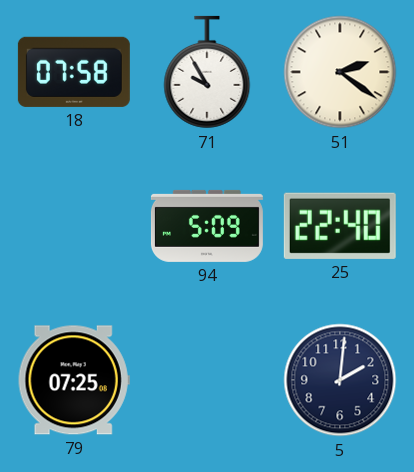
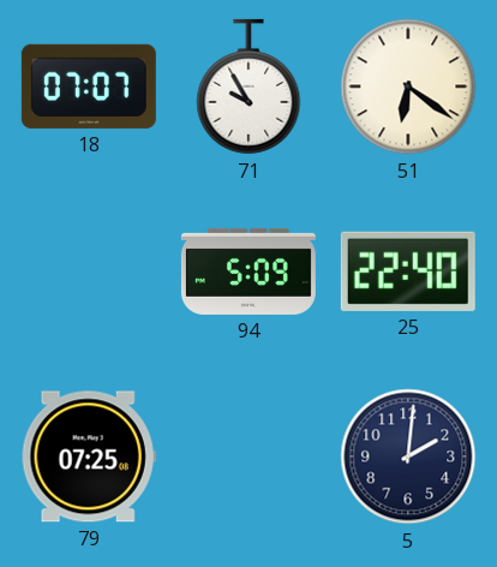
18: 07:58 -> 07:07
51: 2:21 -> 6:21
